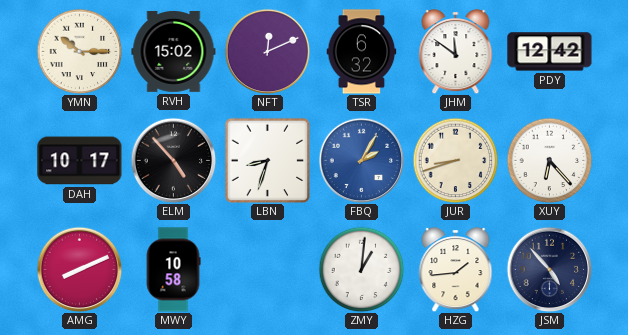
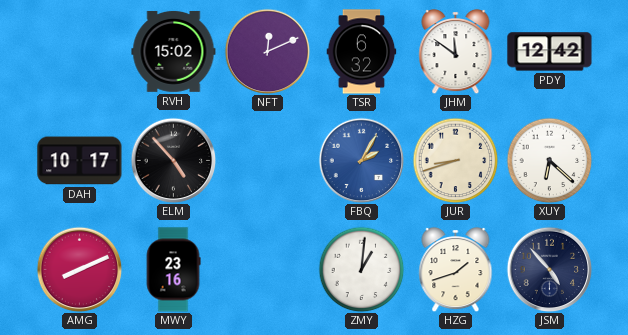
YMN: 10:15 -> none
LBN: 8:33 -> none
XUY: 6:23 -> 6:22
MWY: 10:58 -> 23:16
HZG: 1:44 -> 1:42
